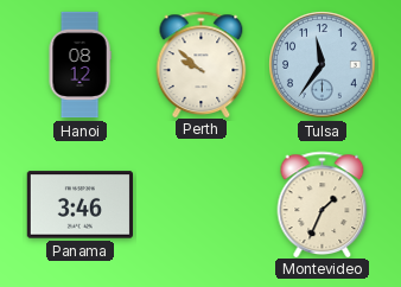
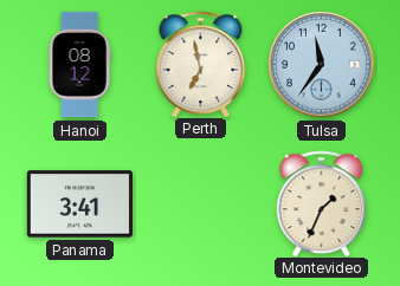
Perth: 9:52 -> 6:58
Panama: 3:46 -> 3:41
